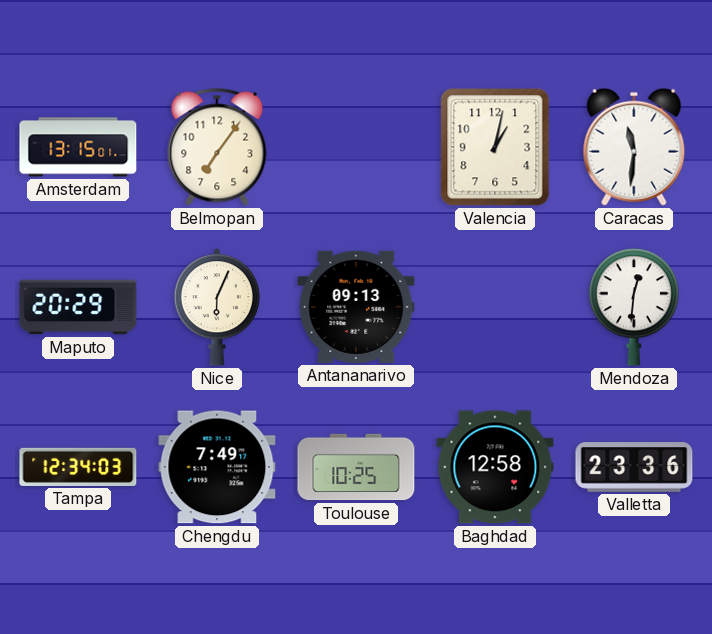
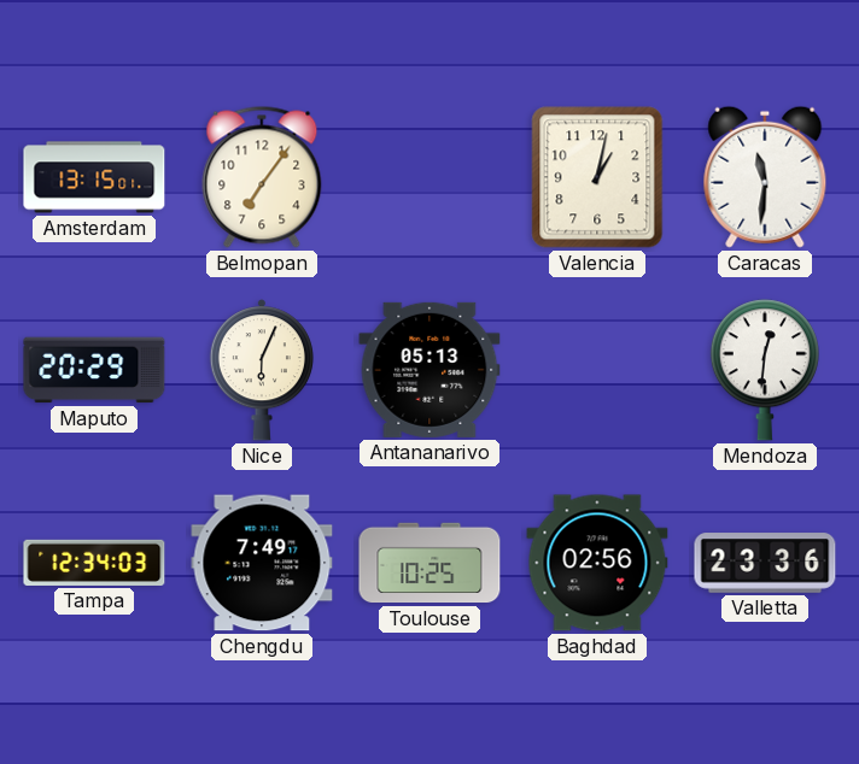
Antananarivo: 09:13 -> 05:13
Baghdad: 12:58 -> 02:56
